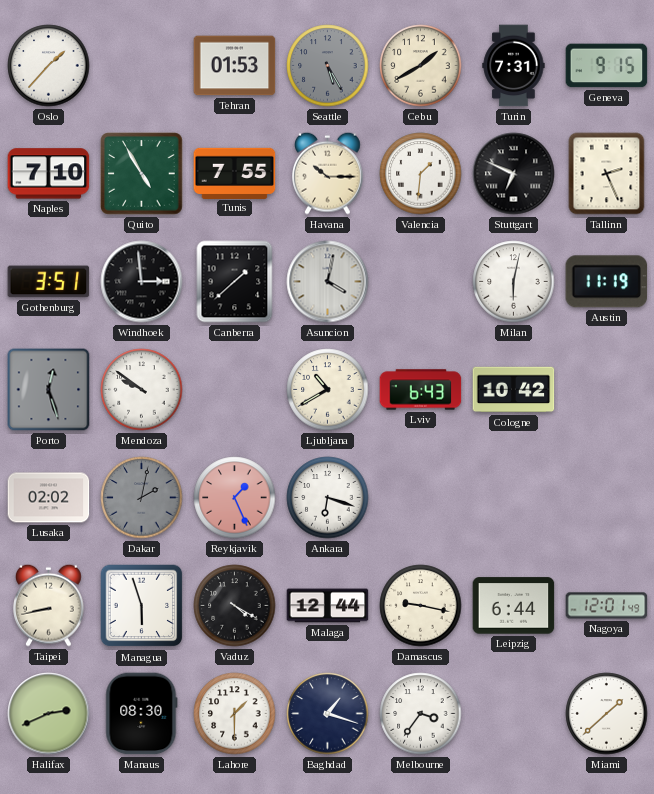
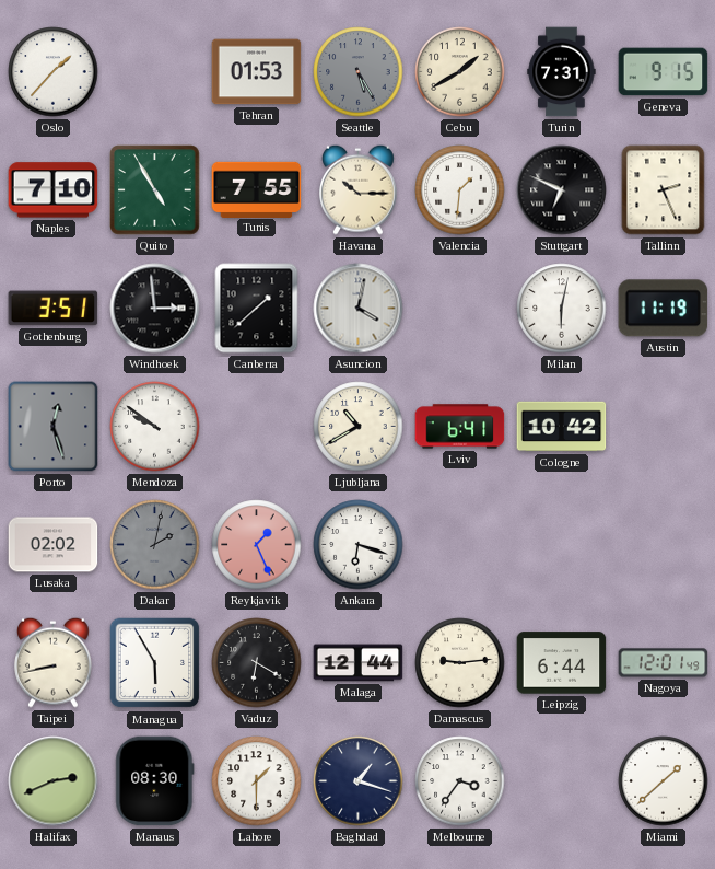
Lviv: 6:43 -> 6:41
Managua: 5:57 -> 5:55
Vaduz: 4:20 -> 6:20
Damascus: 9:17 -> 9:14
